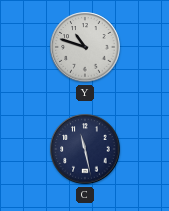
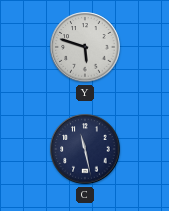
Y: 10:48 -> 5:48
